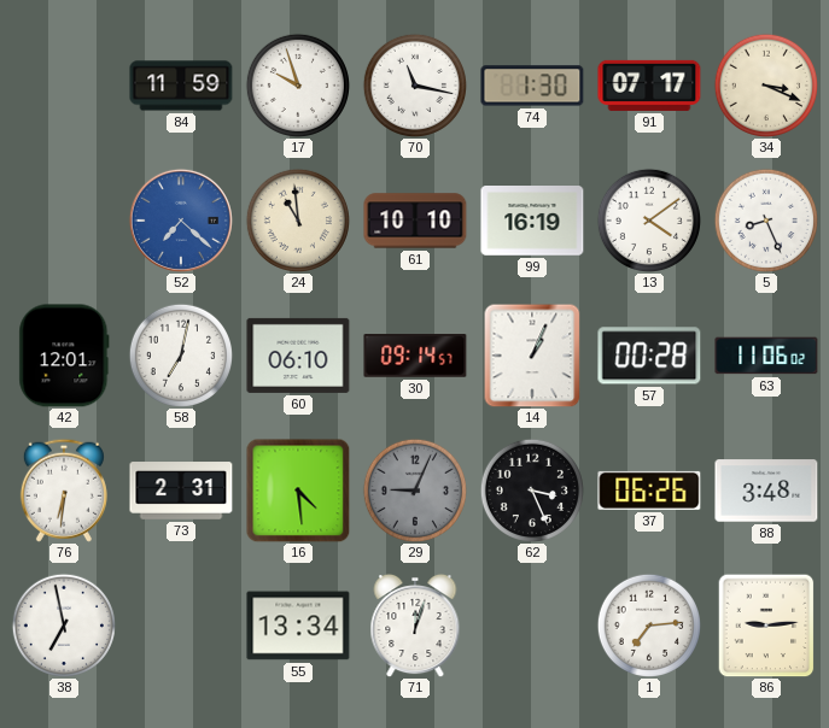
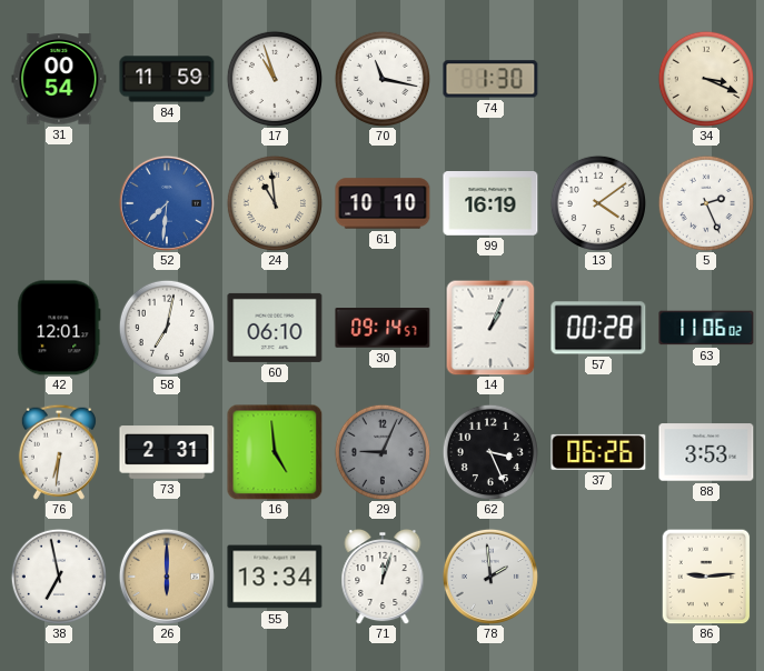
31: none -> 00:54
17: 9:57 -> 10:57
91: 07:17 -> none
52: 7:22 -> 7:31
5: 8:26 -> 2:26
16: 4:29 -> 4:59
88: 3:48 -> 3:53
26: none -> 6:00
78: none -> 1:59
1: 7:14 -> none
